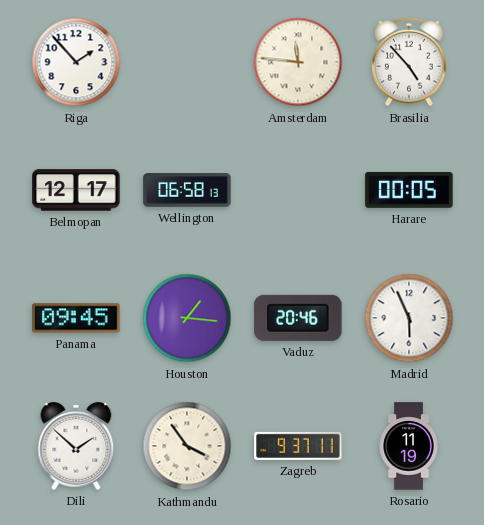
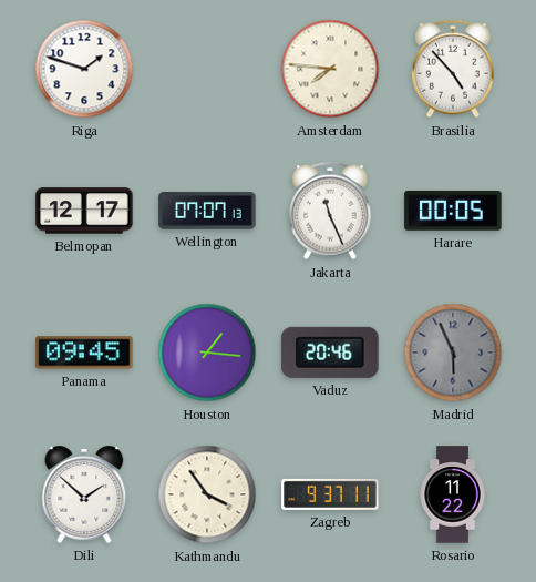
Riga: 1:53 -> 1:48
Amsterdam: 11:46 -> 7:46
Wellington: 06:58 -> 07:07
Jakarta: none -> 11:26
Madrid dial: white -> grey
Rosario: 11:19 -> 11:22
